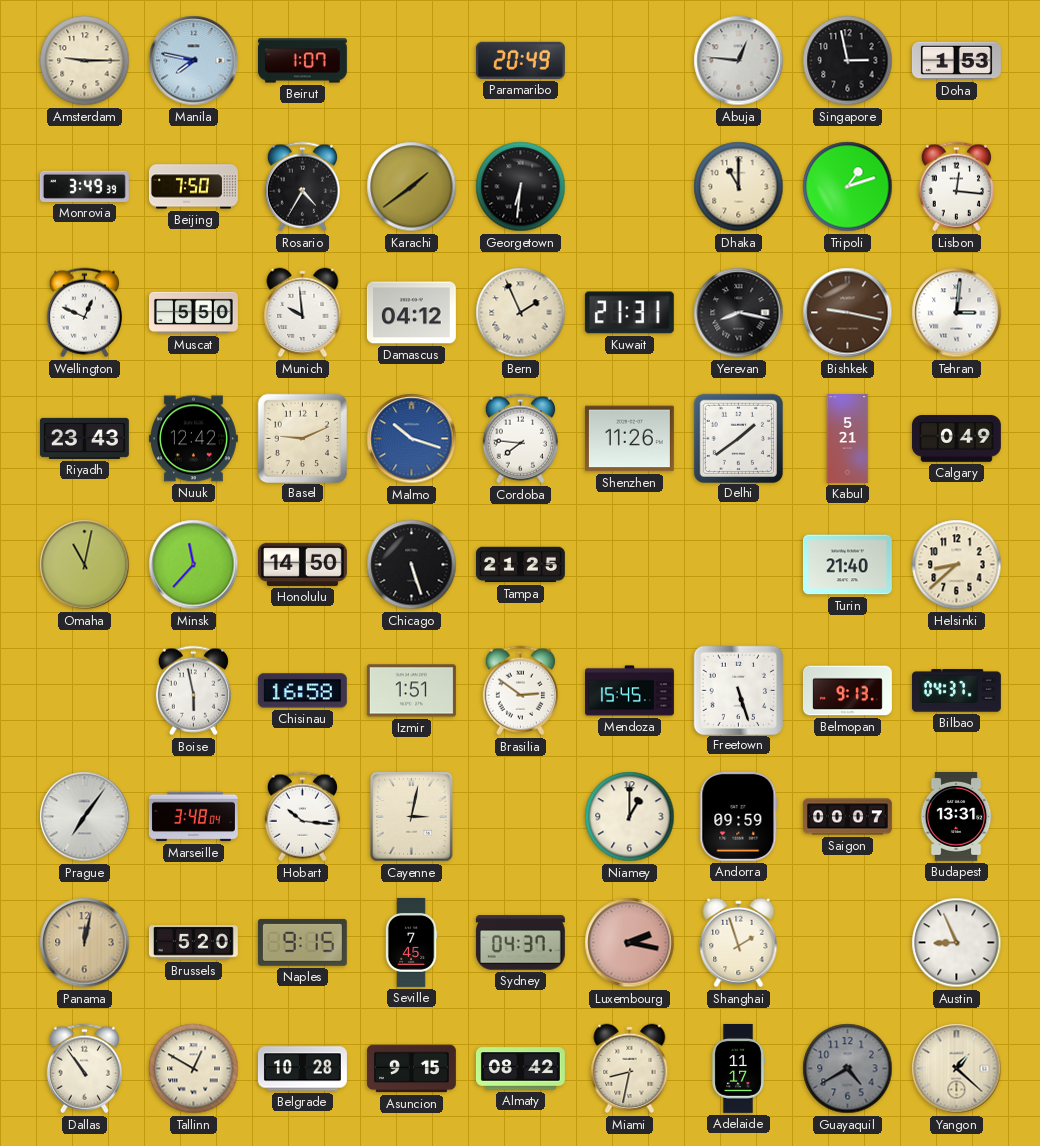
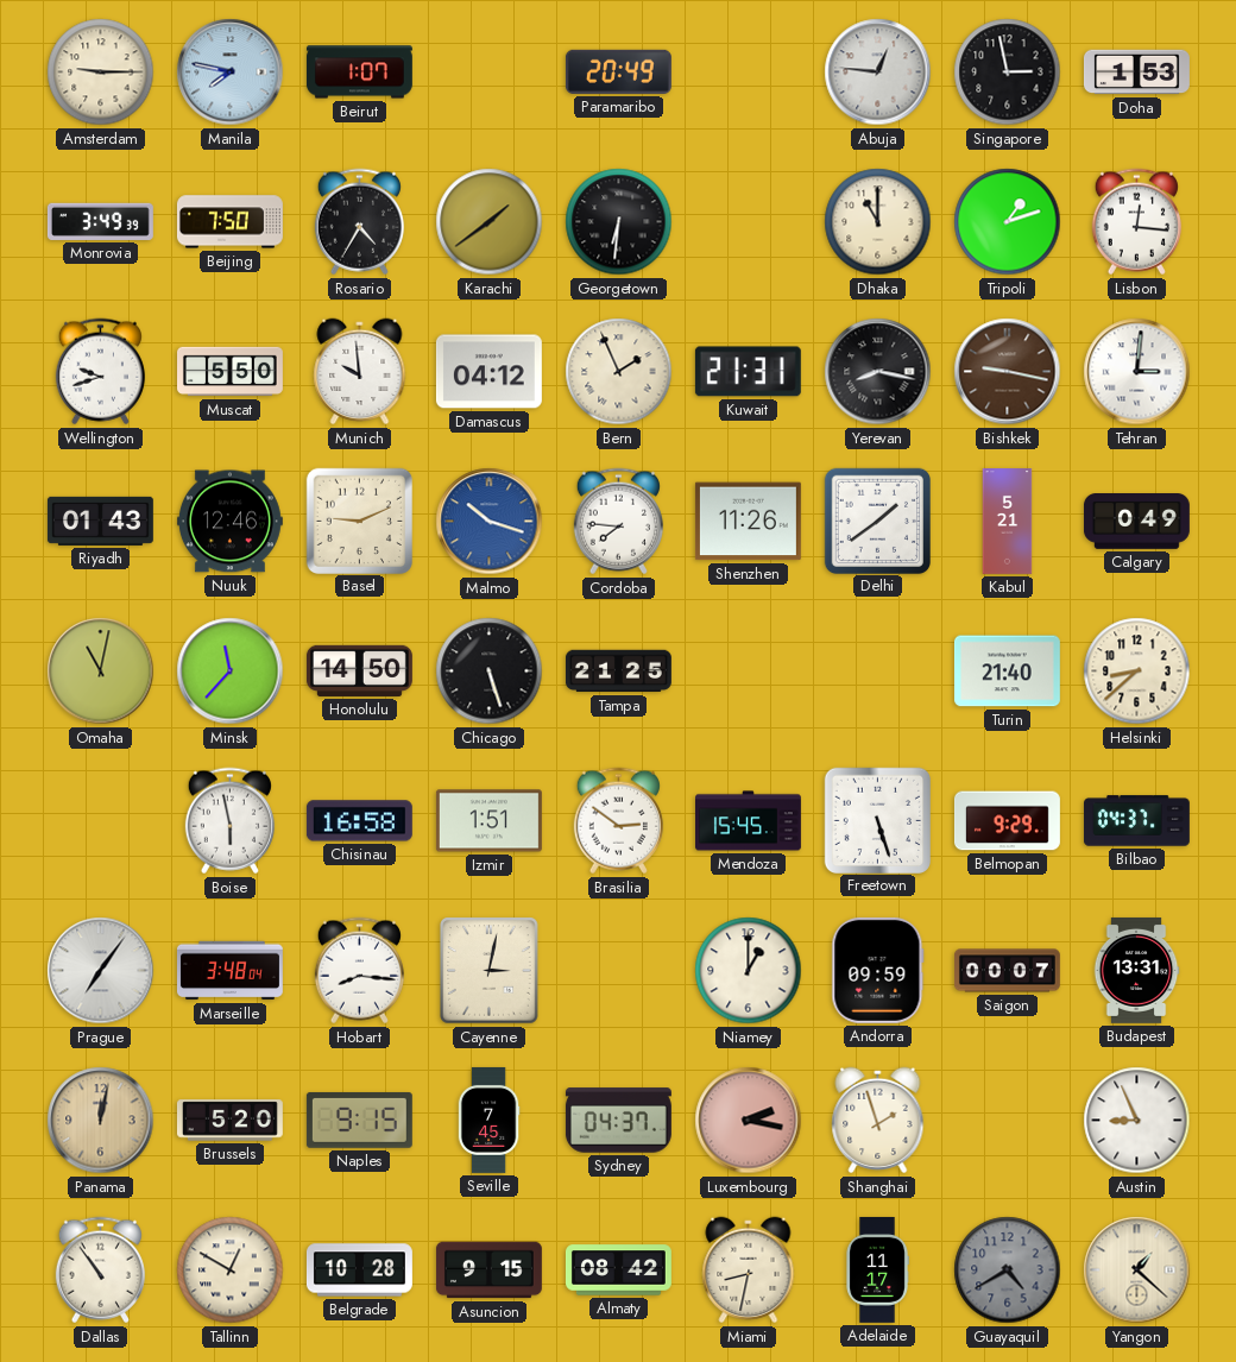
Wellington: 12:49 -> 9:42
Riyadh: 23:43 -> 01:43
Nuuk: 12:42 -> 12:46
Belmopan: 9:13 -> 9:29
Hobart: 10:16 -> 8:16
